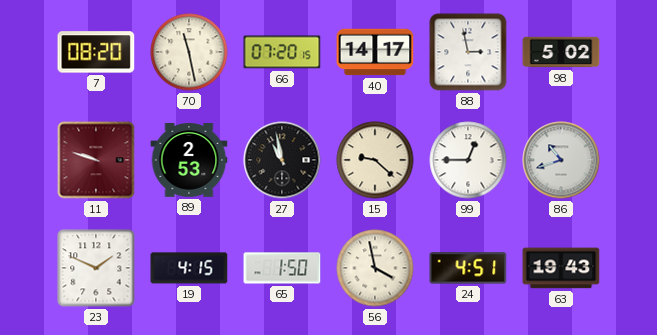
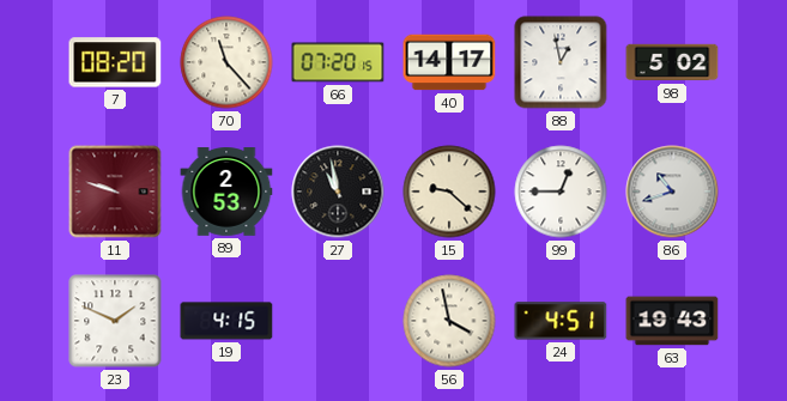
70: 11:28 -> 11:23
88: 2:58 -> 12:58
65: 1:50 -> none
